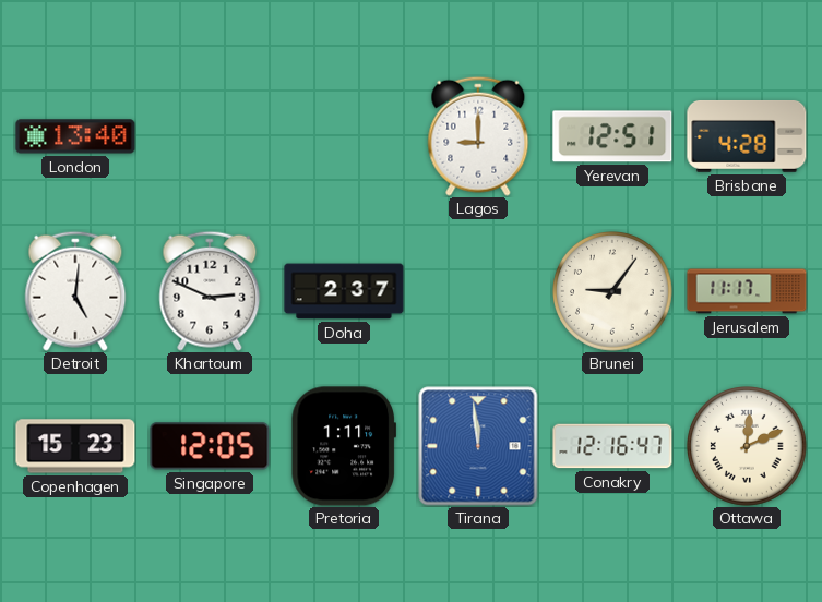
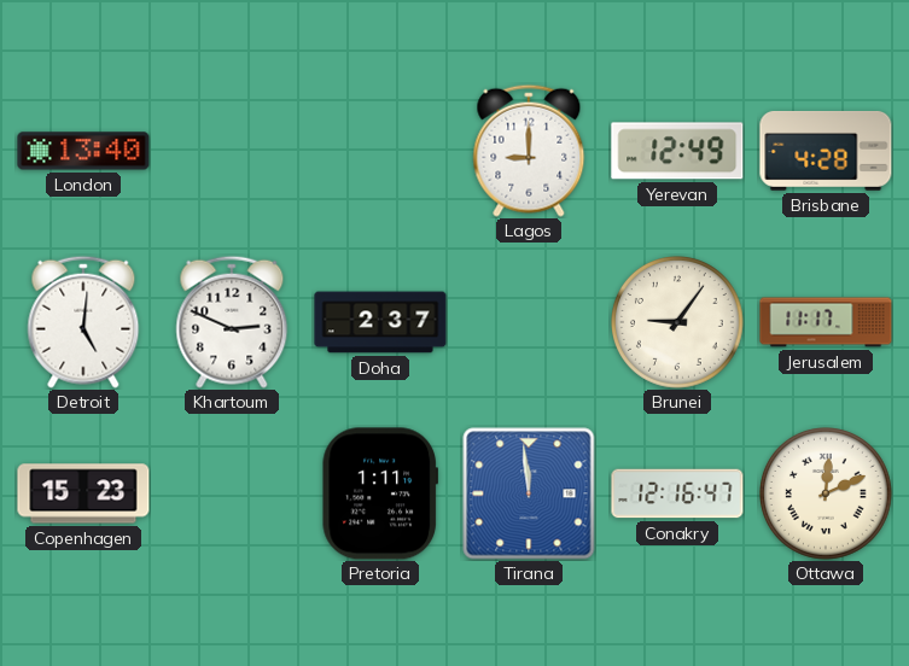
Yerevan: 12:51 -> 12:49
Singapore: 12:05 -> none
